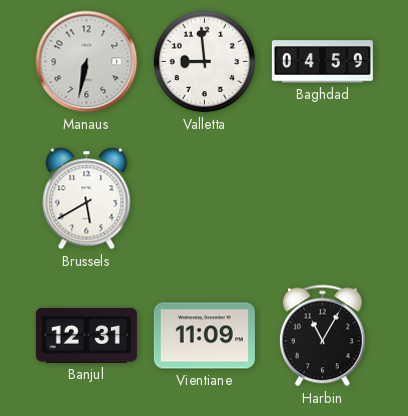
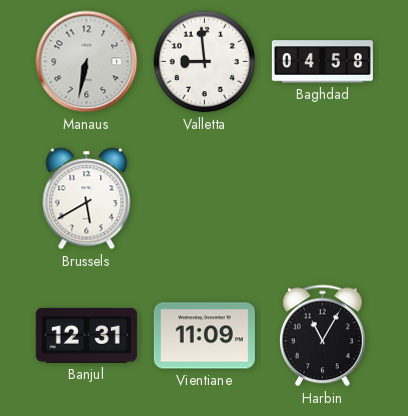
Baghdad: 04:59 -> 04:58
